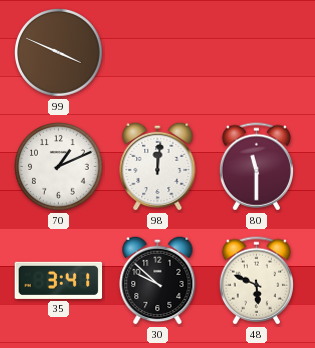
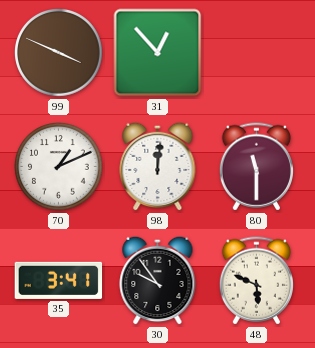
31: none -> 12:53
30: 9:52 -> 9:54
